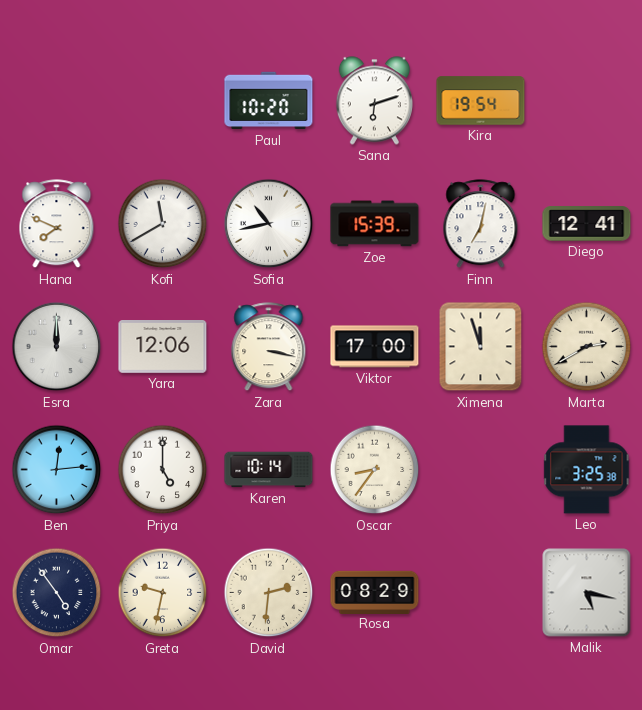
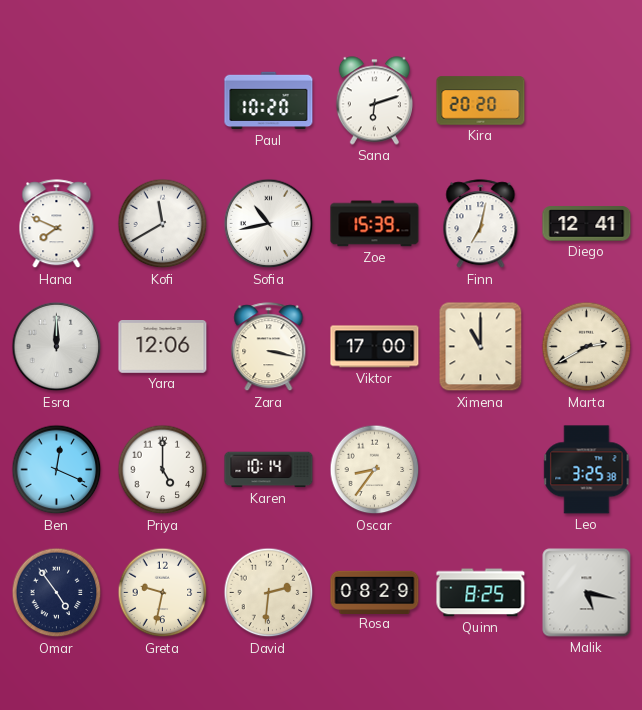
Kira: 19:54 -> 20:20
Ximena: 11:57 -> 11:00
Ben: 12:14 -> 12:19
Quinn: none -> 8:25
